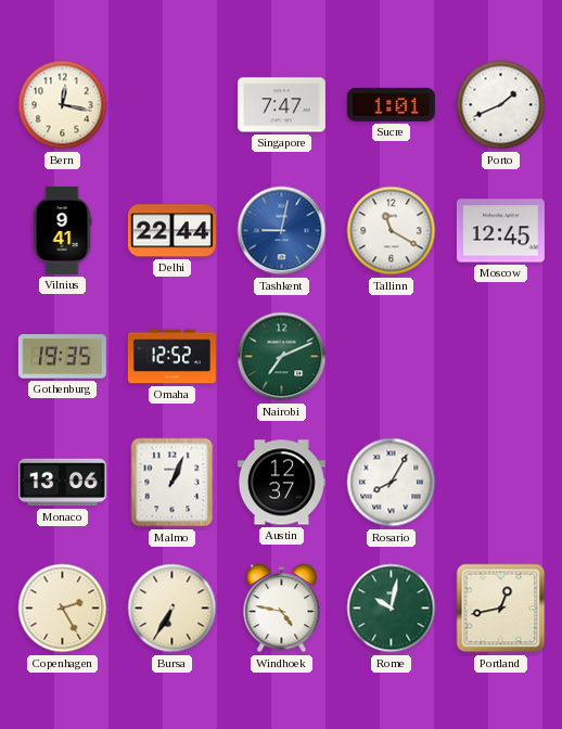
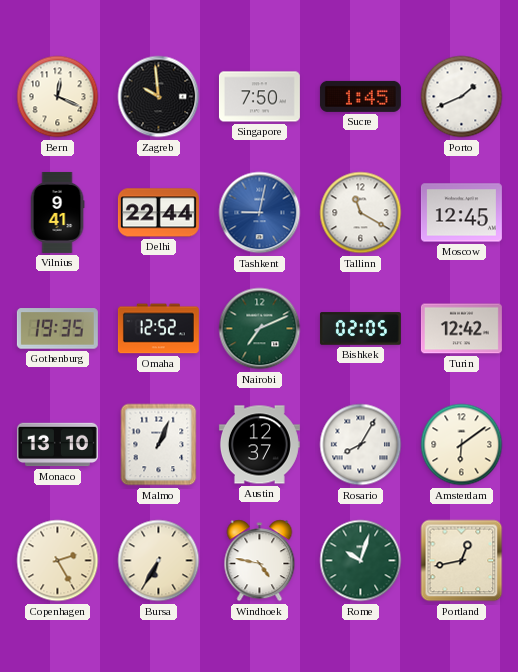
Bern: 12:17 -> 12:19
Zagreb: none -> 9:59
Singapore: 7:47 -> 7:50
Sucre: 1:01 -> 1:45
Bishkek: none -> 02:05
Turin: none -> 12:42
Monaco: 13:06 -> 13:10
Amsterdam: none -> 6:09
Rome: 10:02 -> 10:03
